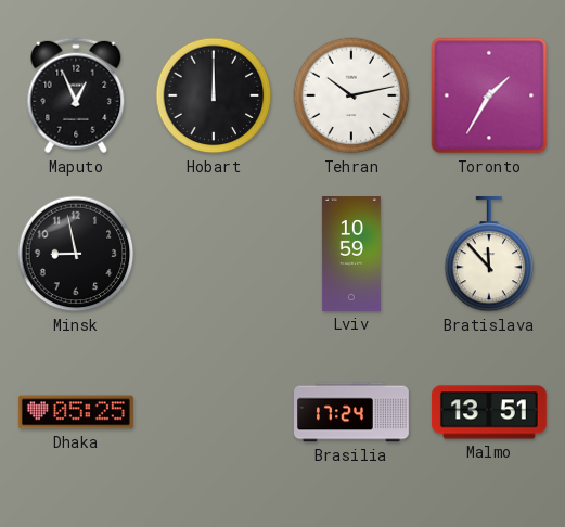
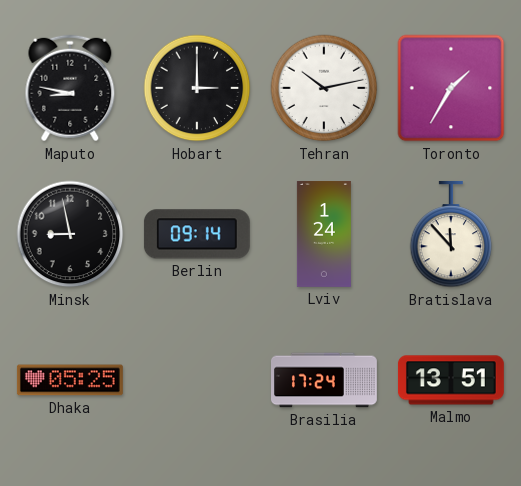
Maputo: 12:56 -> 8:47
Hobart: 12:00 -> 3:00
Berlin: none -> 09:14
Lviv: 10:59 -> 1:24
